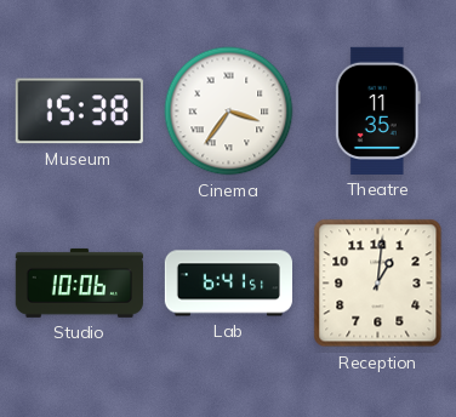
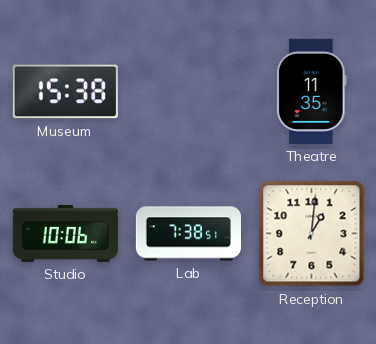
Cinema: 3:36 -> none
Lab: 6:41 -> 7:38
